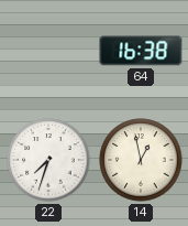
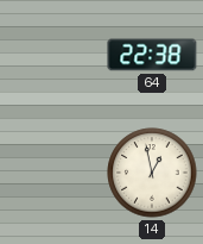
64: 16:38 -> 22:38
22: 7:33 -> none
